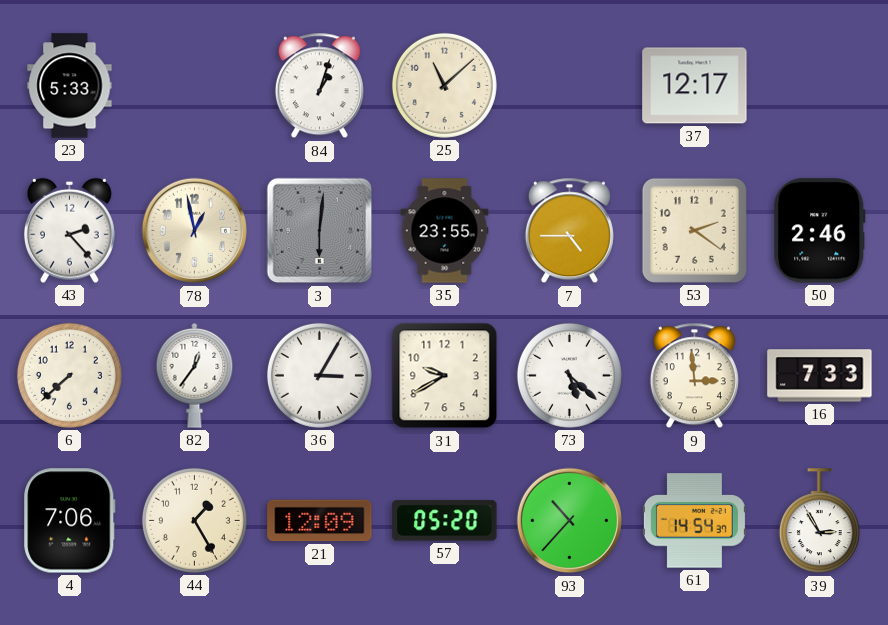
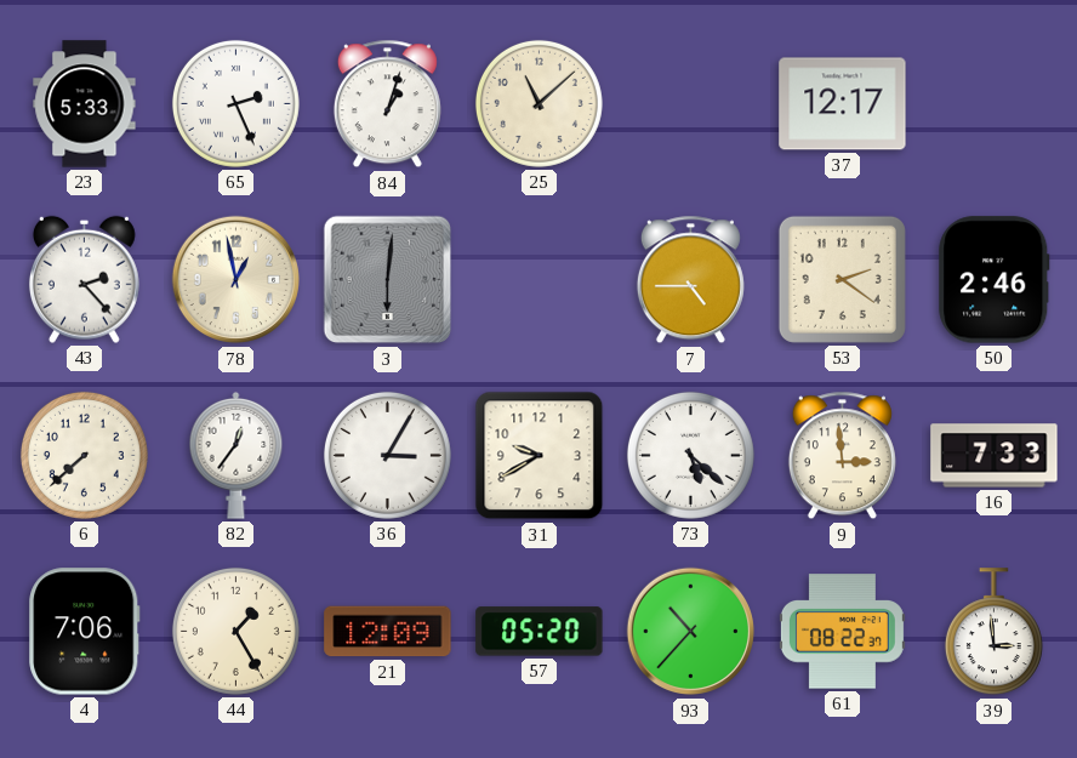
65: none -> 2:26
35: 23:55 -> none
61: 14:54 -> 08:22
39: 2:55 -> 2:59
